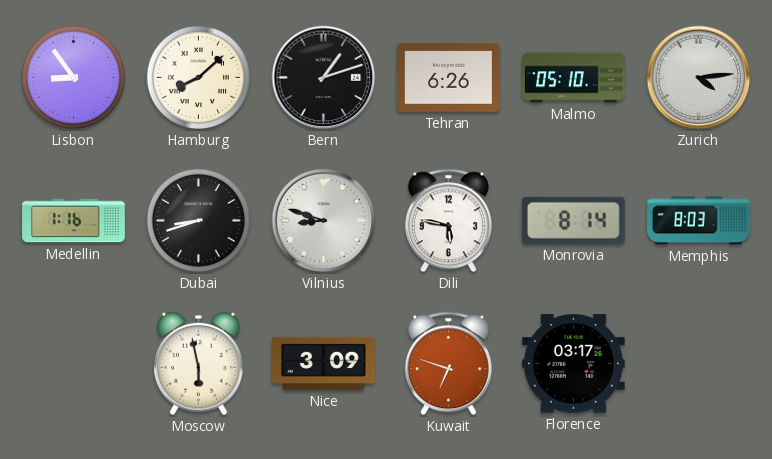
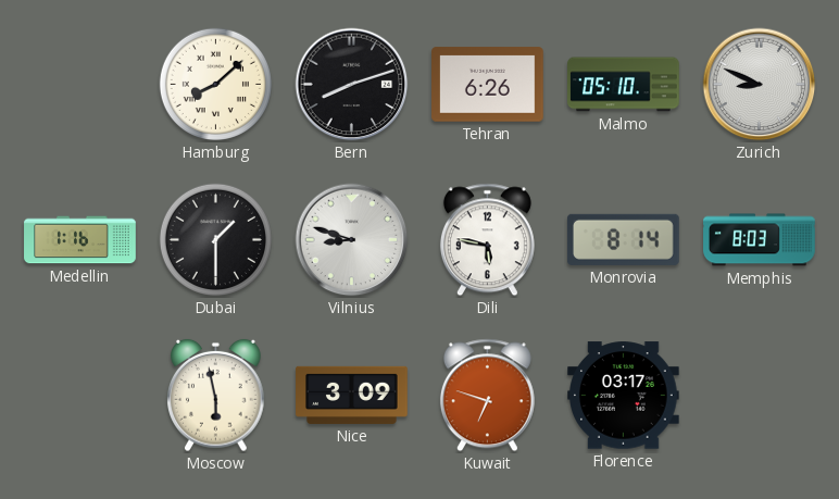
Lisbon: 8:54 -> none
Bern: 1:12 -> 8:12
Zurich: 4:14 -> 8:49
Dubai: 8:42 -> 1:30
